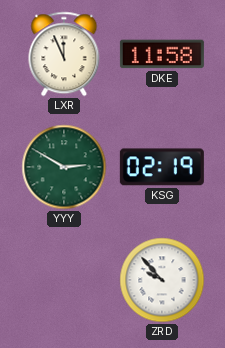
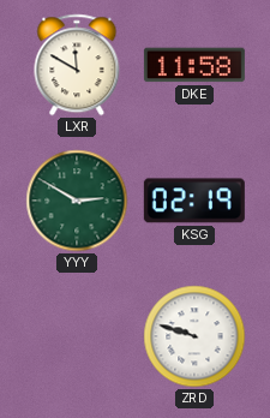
LXR: 11:56 -> 11:50
ZRD: 9:53 -> 9:48
